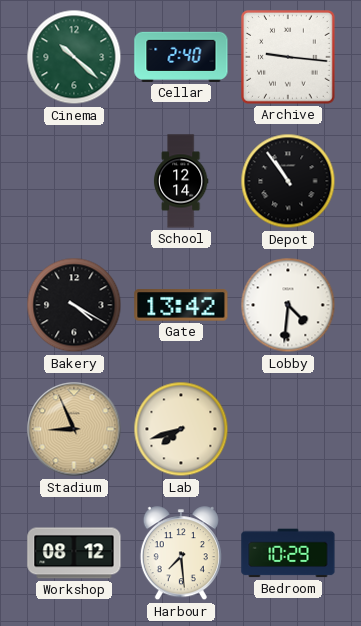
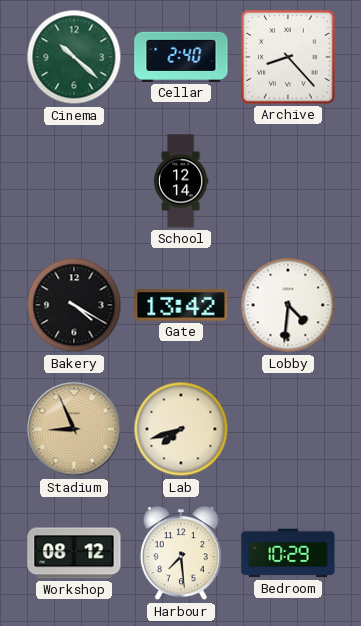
Archive: 9:16 -> 8:23
Depot: 10:54 -> none
